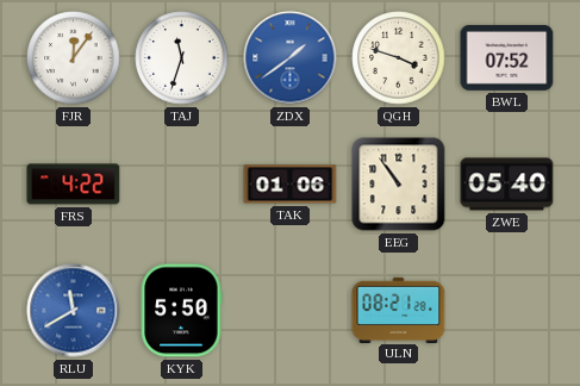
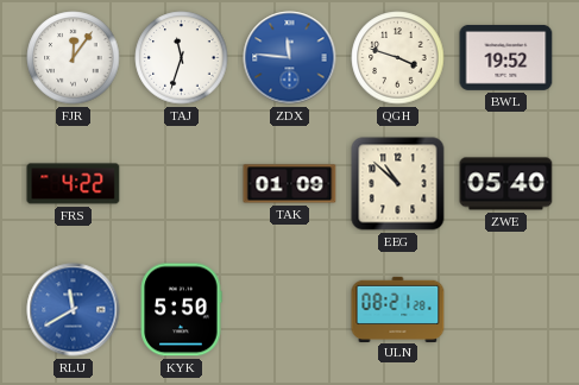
ZDX: 1:39 -> 11:46
BWL: 07:52 -> 19:52
TAK: 01:06 -> 01:09
EEG: 10:54 -> 10:52
